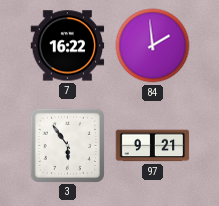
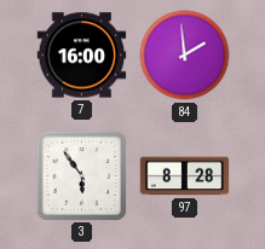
7: 16:22 -> 16:00
97: 9:21 -> 8:28
